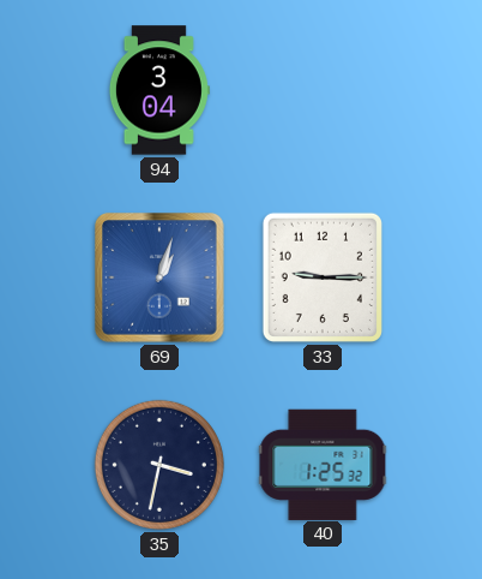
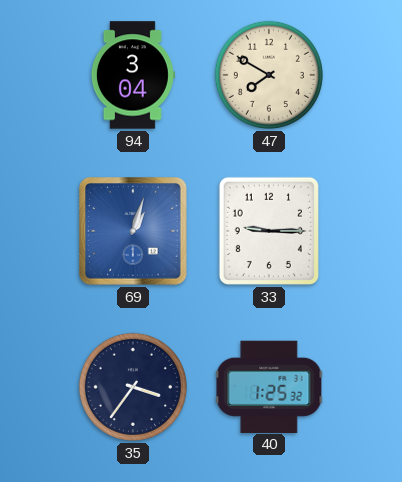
47: none -> 7:50
35: 3:32 -> 3:36
